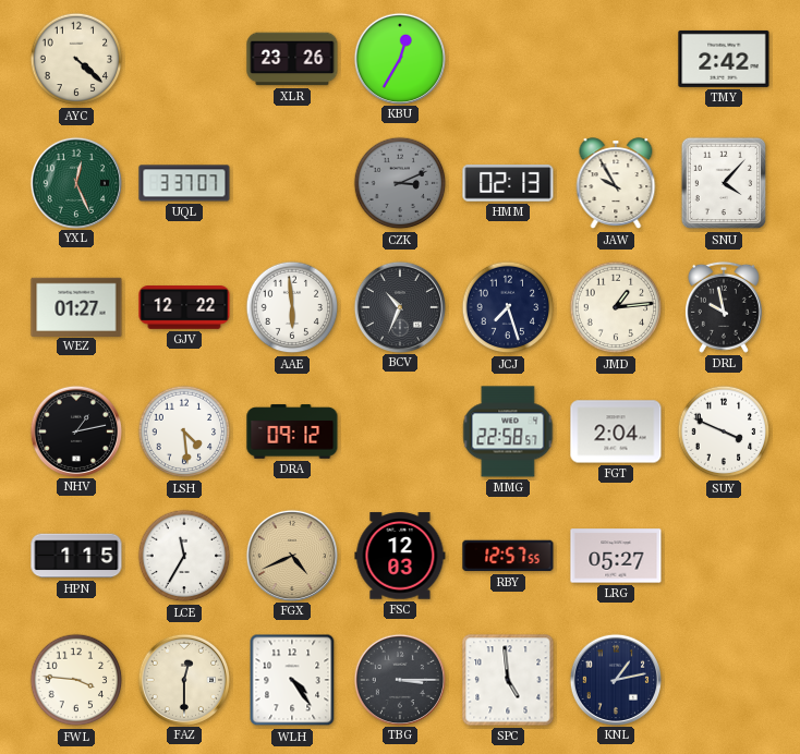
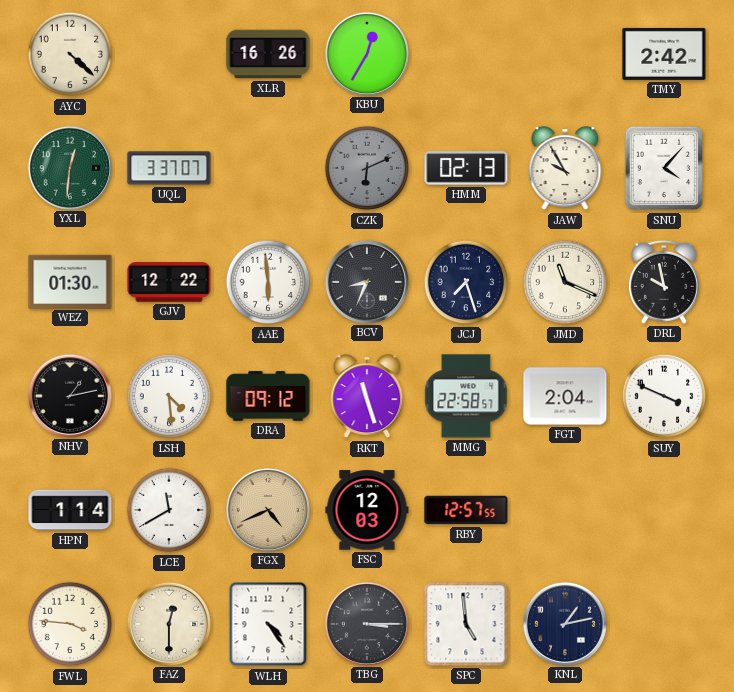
XLR: 23:26 -> 16:26
YXL: 12:26 -> 12:31
CZK: 3:11 -> 6:11
WEZ: 01:27 -> 01:30
BCV: 10:34 -> 8:34
JMD: 1:14 -> 11:19
RKT: none -> 11:27
HPN: 1:15 -> 1:14
LCE: 11:35 -> 11:40
LRG: 05:27 -> none
